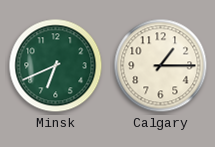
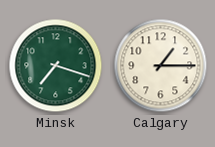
Minsk: 6:41 -> 7:18
